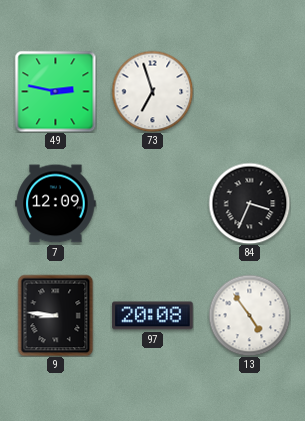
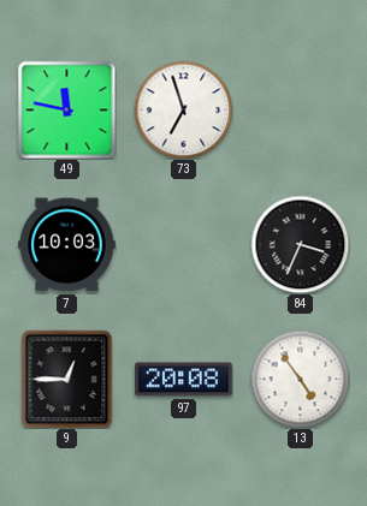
49: 2:47 -> 11:47
7: 12:09 -> 10:03
9: 8:46 -> 12:45
